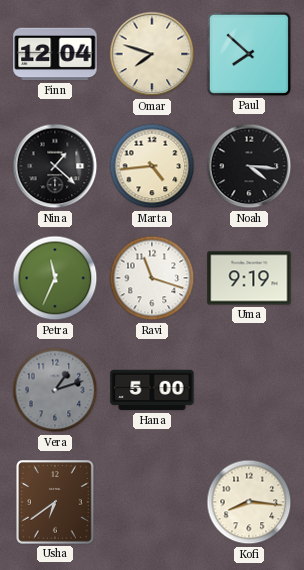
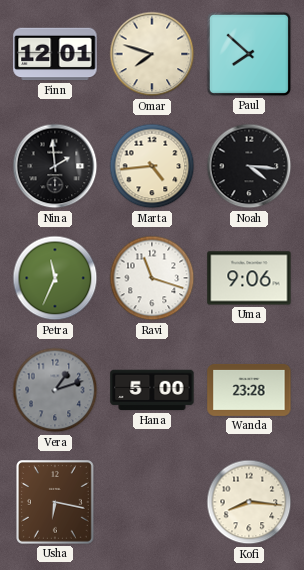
Finn: 12:04 -> 12:01
Nina: 1:22 -> 1:59
Uma: 9:19 -> 9:06
Wanda: none -> 23:28
Usha: 6:39 -> 6:17
